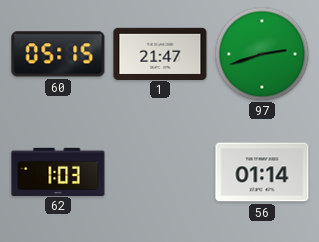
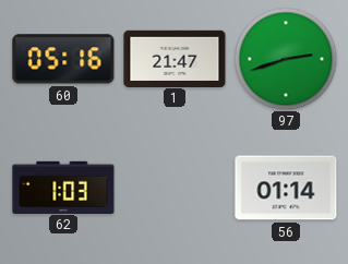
60: 05:15 -> 05:16
